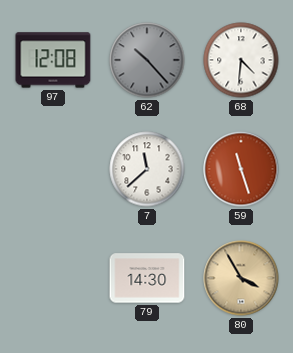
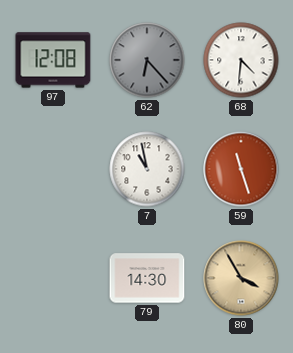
62: 10:23 -> 6:23
7: 11:38 -> 10:58
